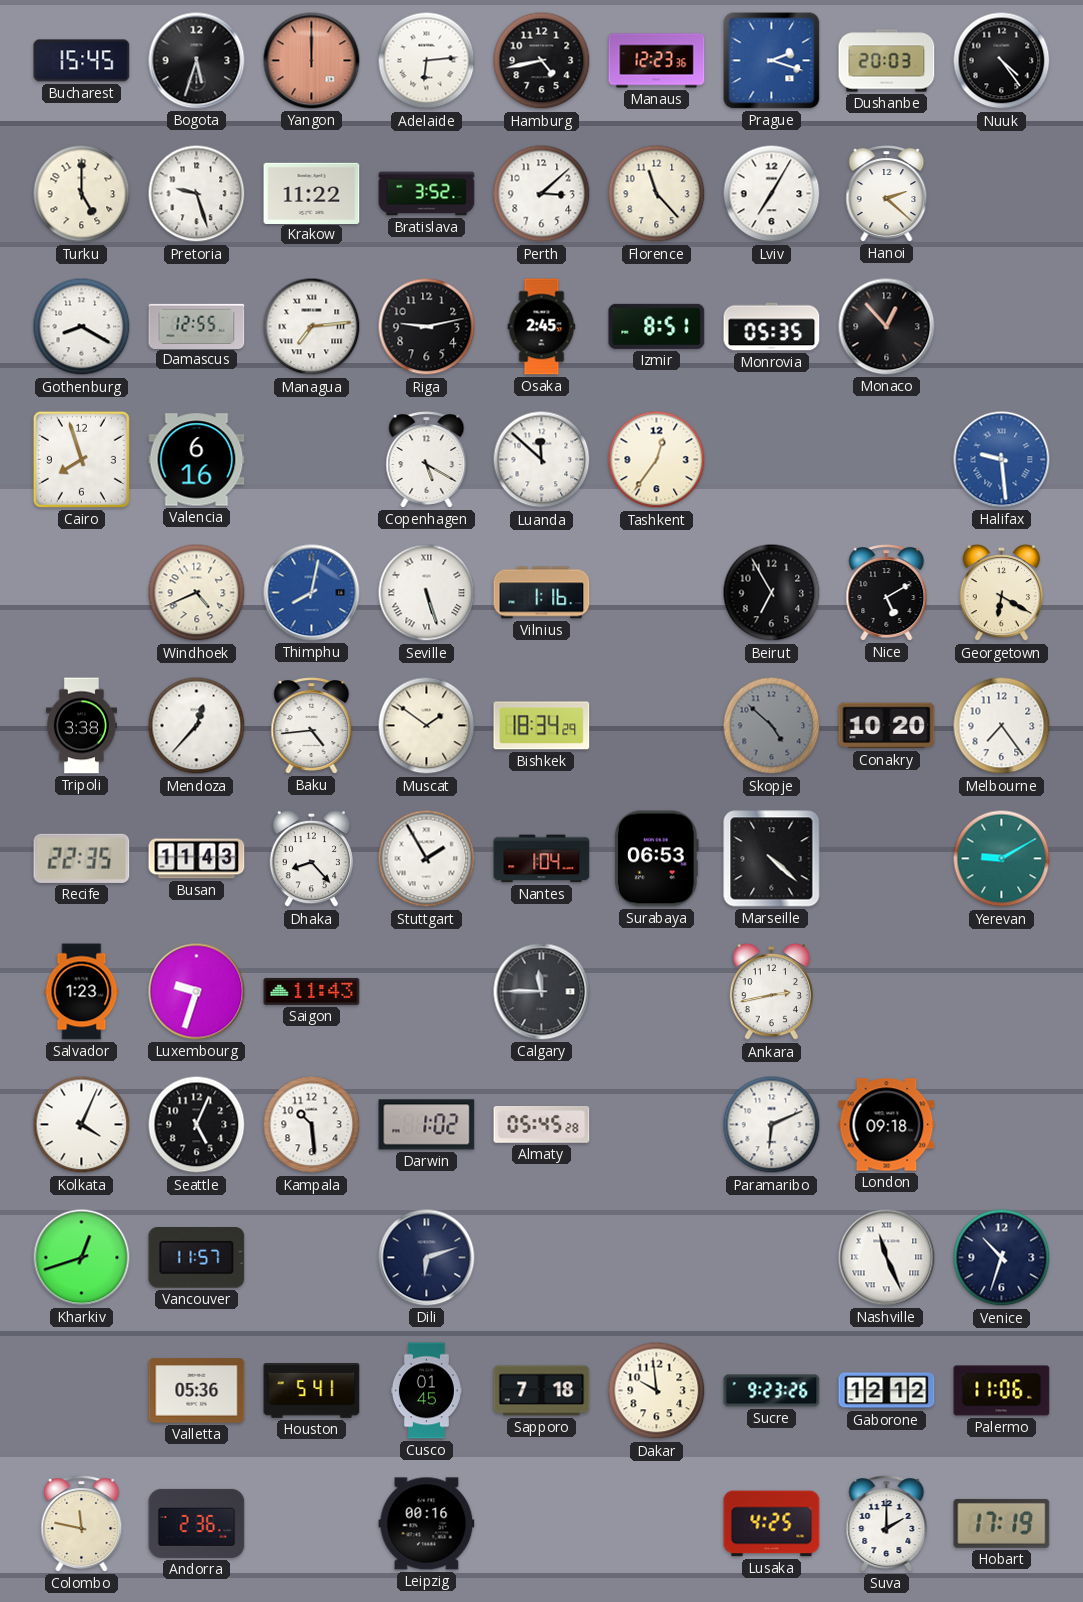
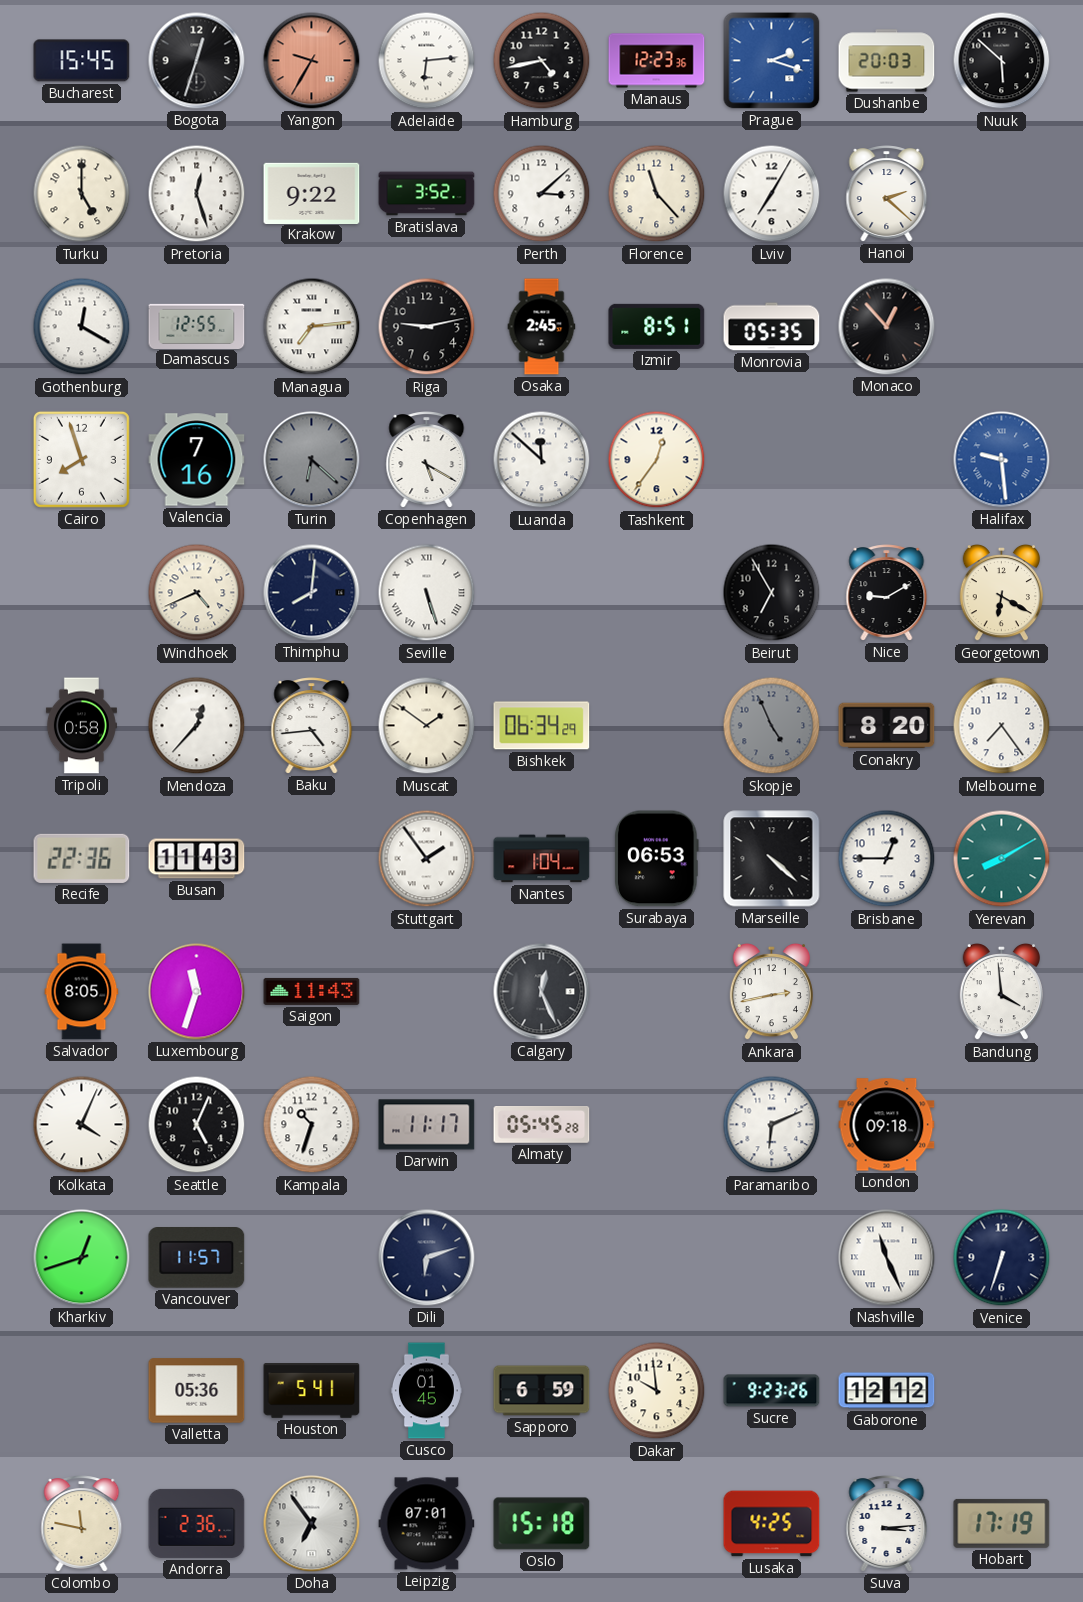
Bogota: 5:33 -> 12:33
Yangon: 12:00 -> 9:35
Nuuk: 4:24 -> 5:52
Pretoria: 9:27 -> 12:27
Krakow: 11:22 -> 9:22
Gothenburg: 8:20 -> 12:20
Valencia: 6:16 -> 7:16
Turin: none -> 6:22
Thimphu: 8:02 -> 8:01
Thimphu dial: blue -> navy
Vilnius: 1:16 -> none
Nice: 5:10 -> 9:10
Tripoli: 3:38 -> 0:58
Bishkek: 18:34 -> 06:34
Skopje: 4:52 -> 4:56
Conakry: 10:20 -> 8:20
Recife: 22:35 -> 22:36
Dhaka: 8:23 -> none
Stuttgart: 1:55 -> 1:54
Brisbane: none -> 12:45
Yerevan: 9:10 -> 8:10
Salvador: 1:23 -> 8:05
Luxembourg: 9:33 -> 11:33
Calgary: 11:45 -> 12:26
Bandung: none -> 3:59
Kampala: 10:29 -> 10:33
Darwin: 1:02 -> 11:17
Venice: 10:33 -> 6:33
Sapporo: 7:18 -> 6:59
Palermo: 11:06 -> none
Doha: none -> 6:54
Leipzig: 00:16 -> 07:01
Oslo: none -> 15:18
Suva: 2:00 -> 3:14
